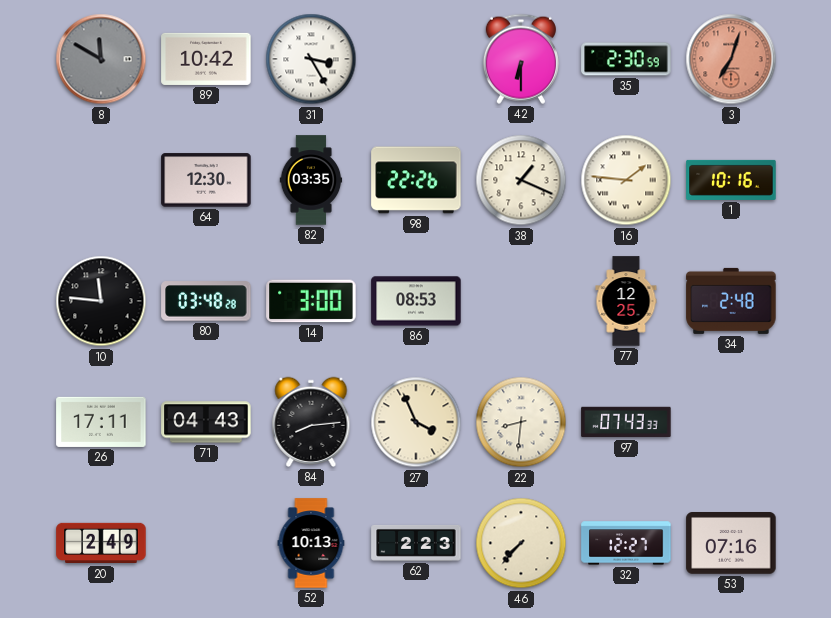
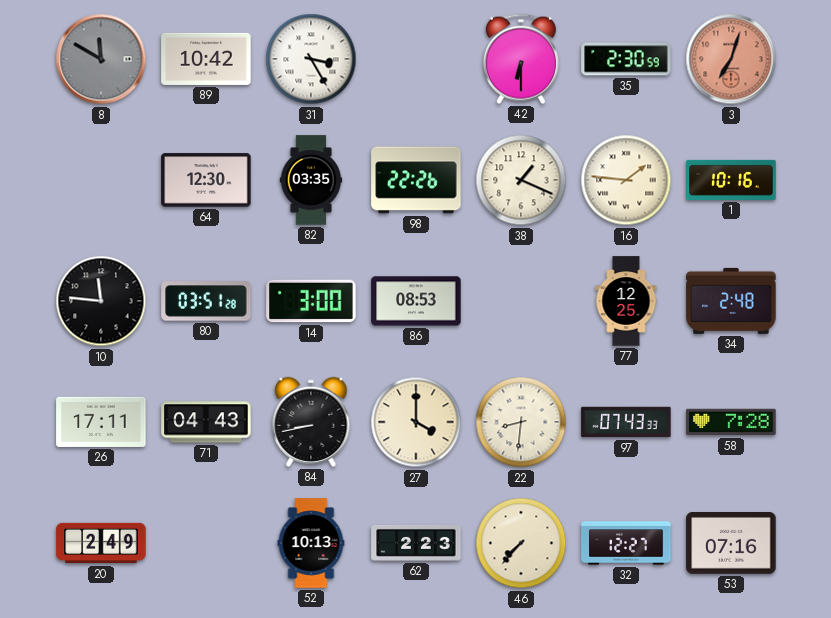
80: 03:48 -> 03:51
84: 8:14 -> 8:43
27: 3:56 -> 4:00
58: none -> 7:28
